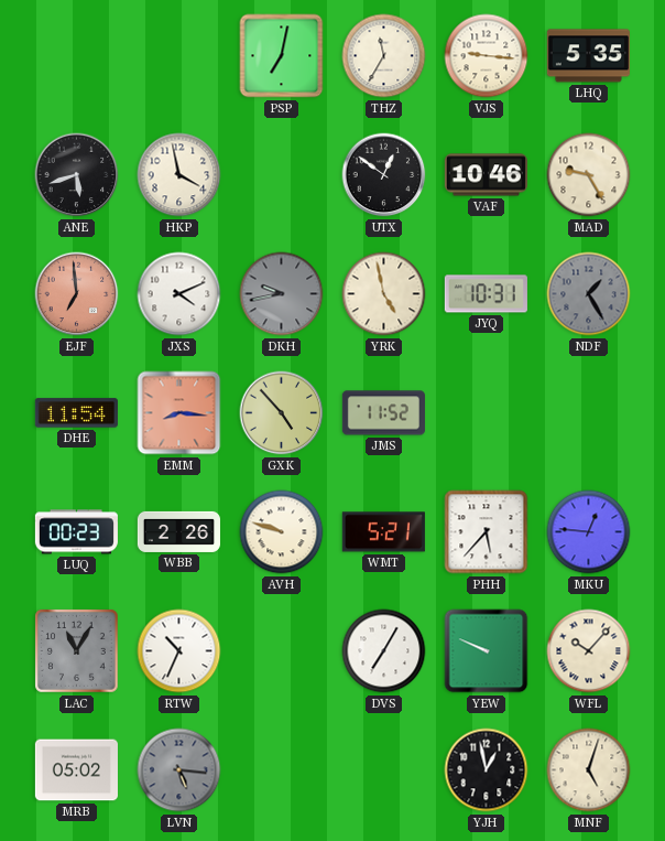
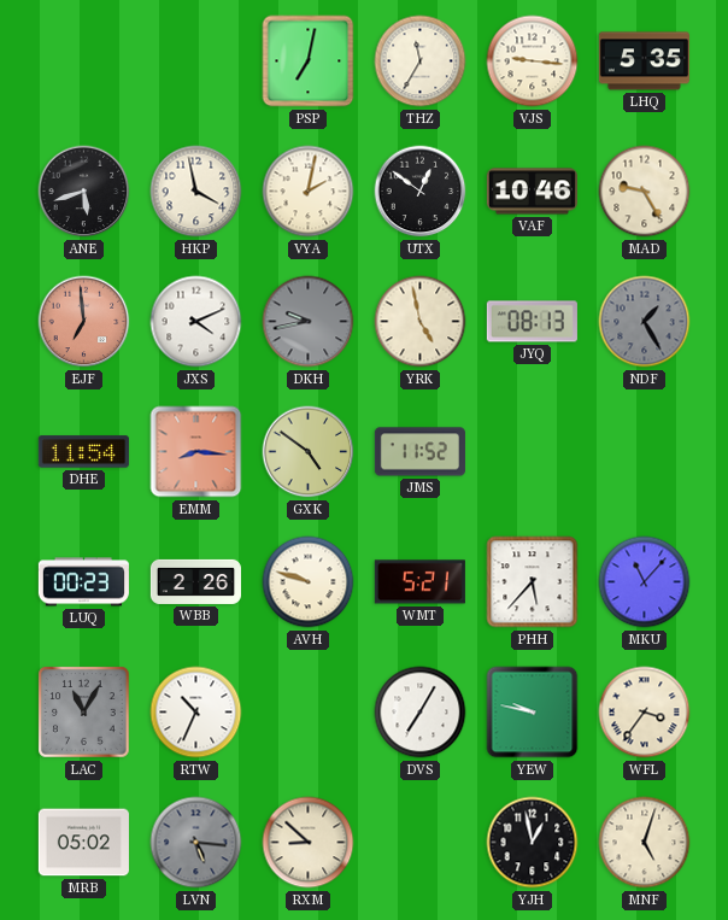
VYA: none -> 2:02
JYQ: 10:31 -> 08:13
GXK: 4:53 -> 4:51
MKU: 12:46 -> 11:07
YEW: 9:49 -> 9:47
WFL: 10:07 -> 3:36
RXM: none -> 8:52
